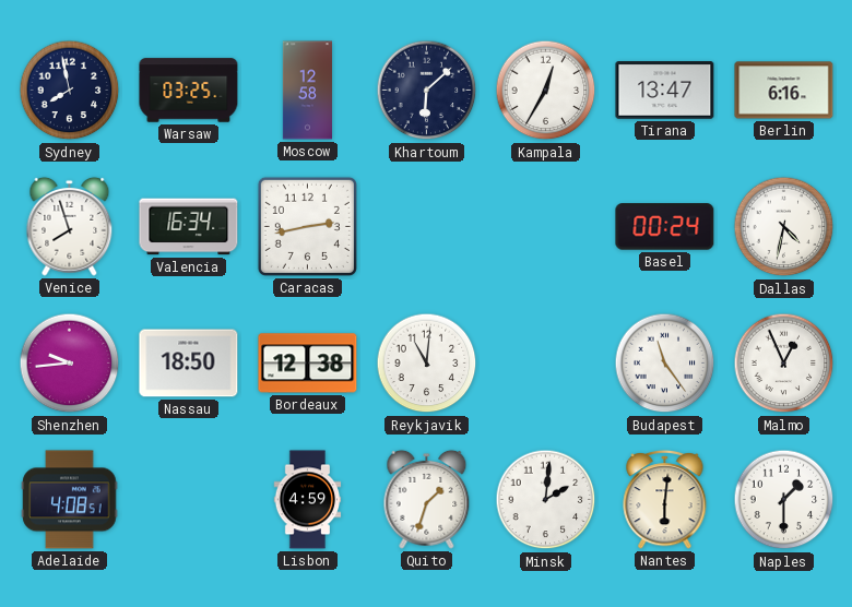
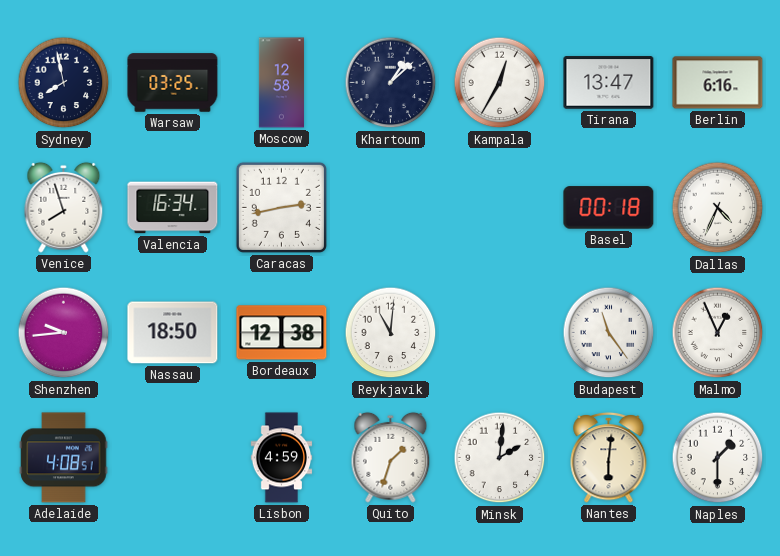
Khartoum: 6:08 -> 1:08
Basel: 00:24 -> 00:18
Dallas: 4:32 -> 4:34
